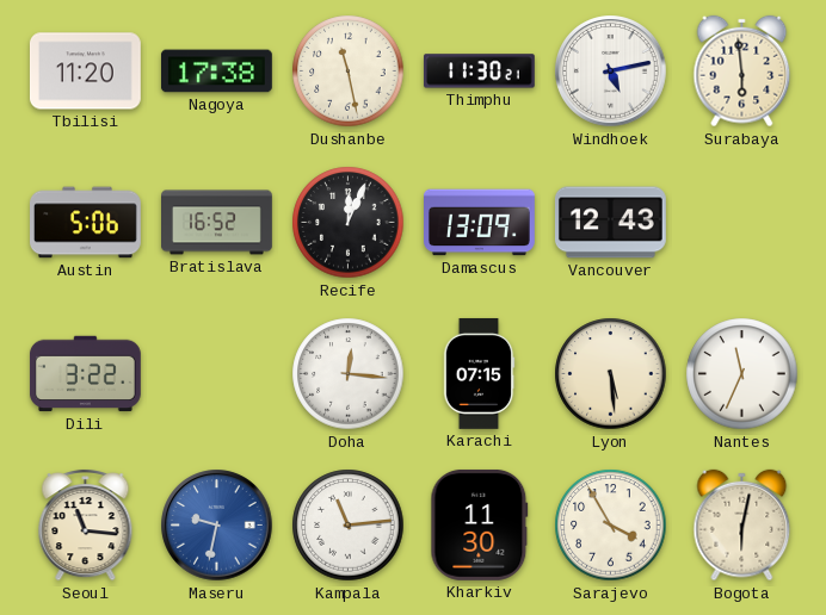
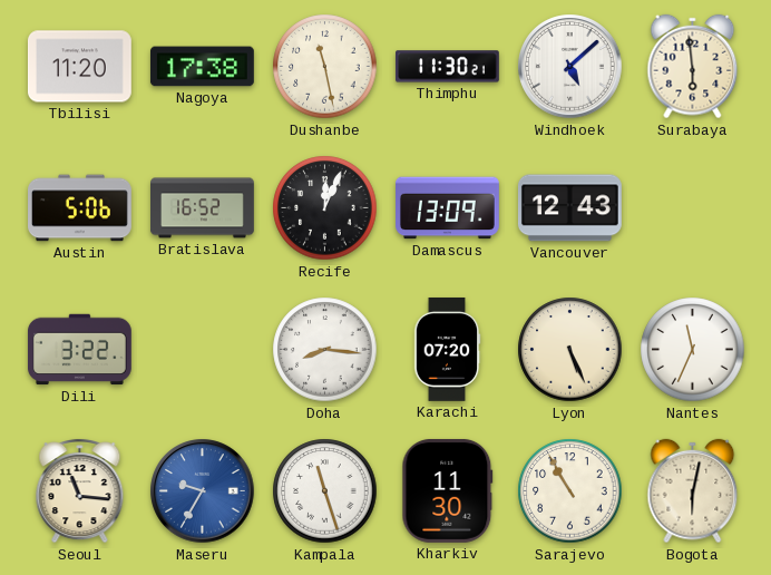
Windhoek: 5:13 -> 5:08
Doha: 12:16 -> 8:16
Karachi: 07:15 -> 07:20
Lyon: 5:29 -> 5:26
Maseru: 9:32 -> 9:35
Kampala: 11:14 -> 11:27
Sarajevo: 3:55 -> 10:55
